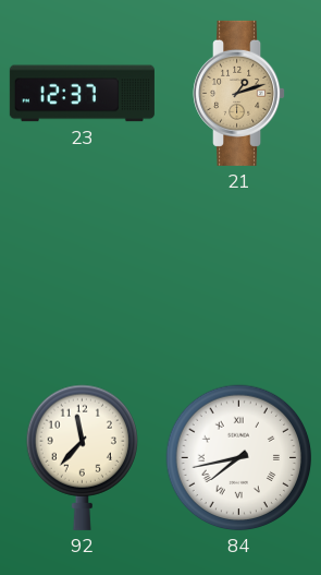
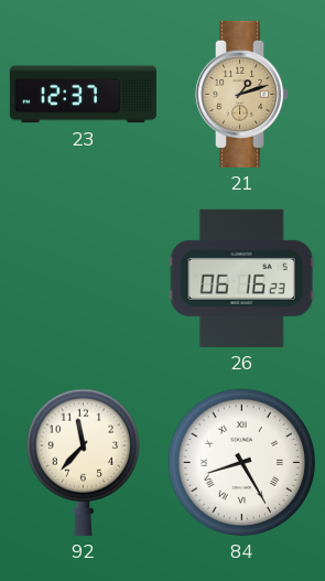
26: none -> 06:16
84: 7:43 -> 8:25
